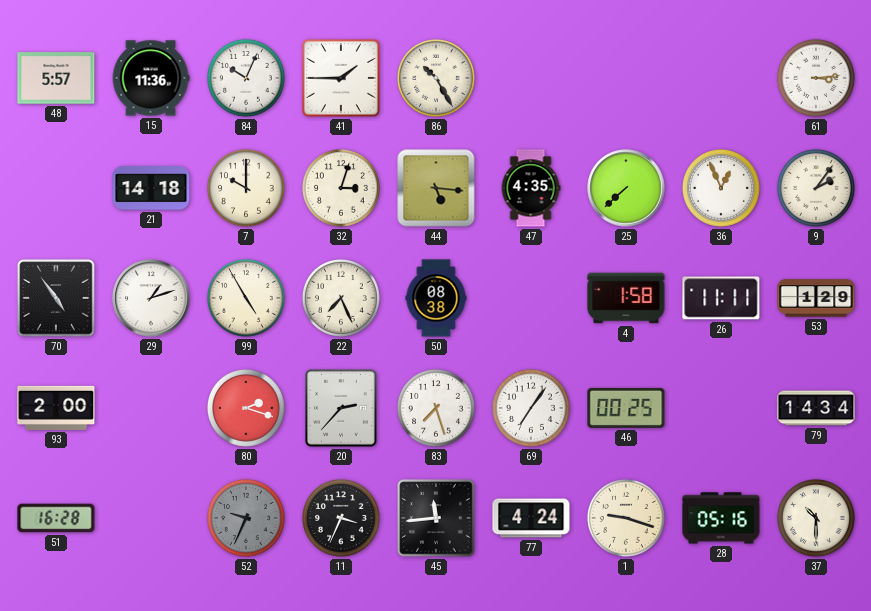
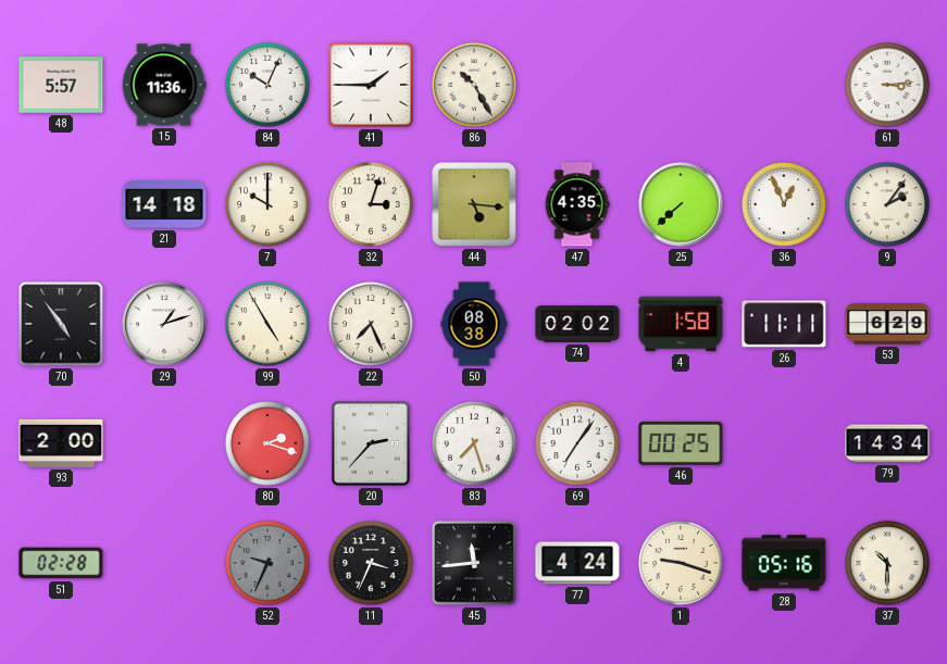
74: none -> 02:02
53: 1:29 -> 6:29
51: 16:28 -> 02:28
